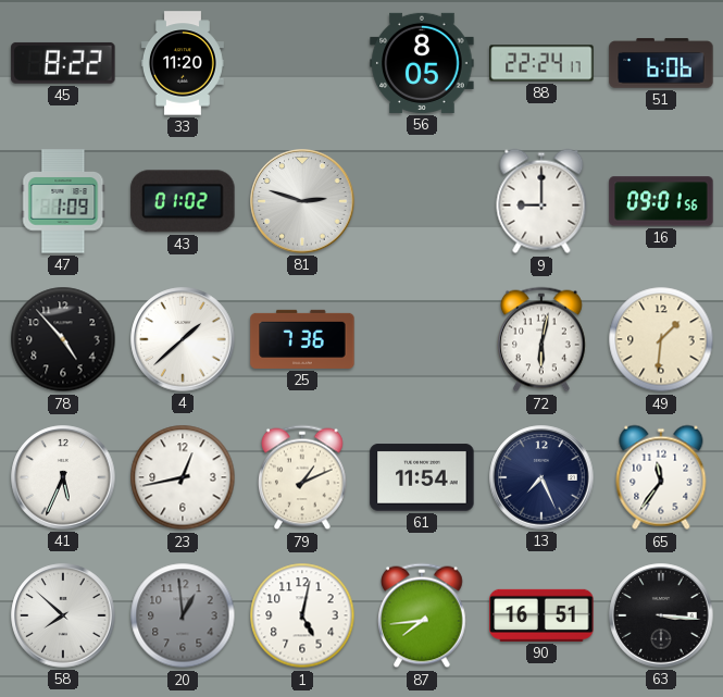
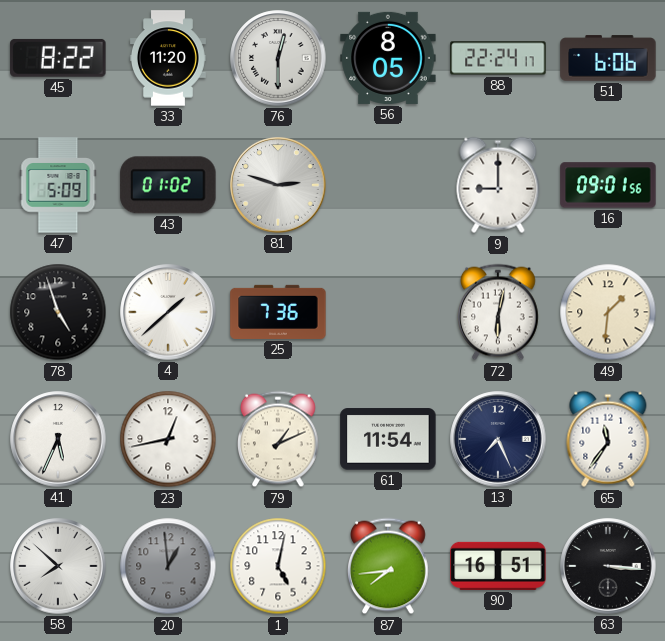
76: none -> 12:30
47: 1:09 -> 5:09
78: 4:53 -> 4:57
